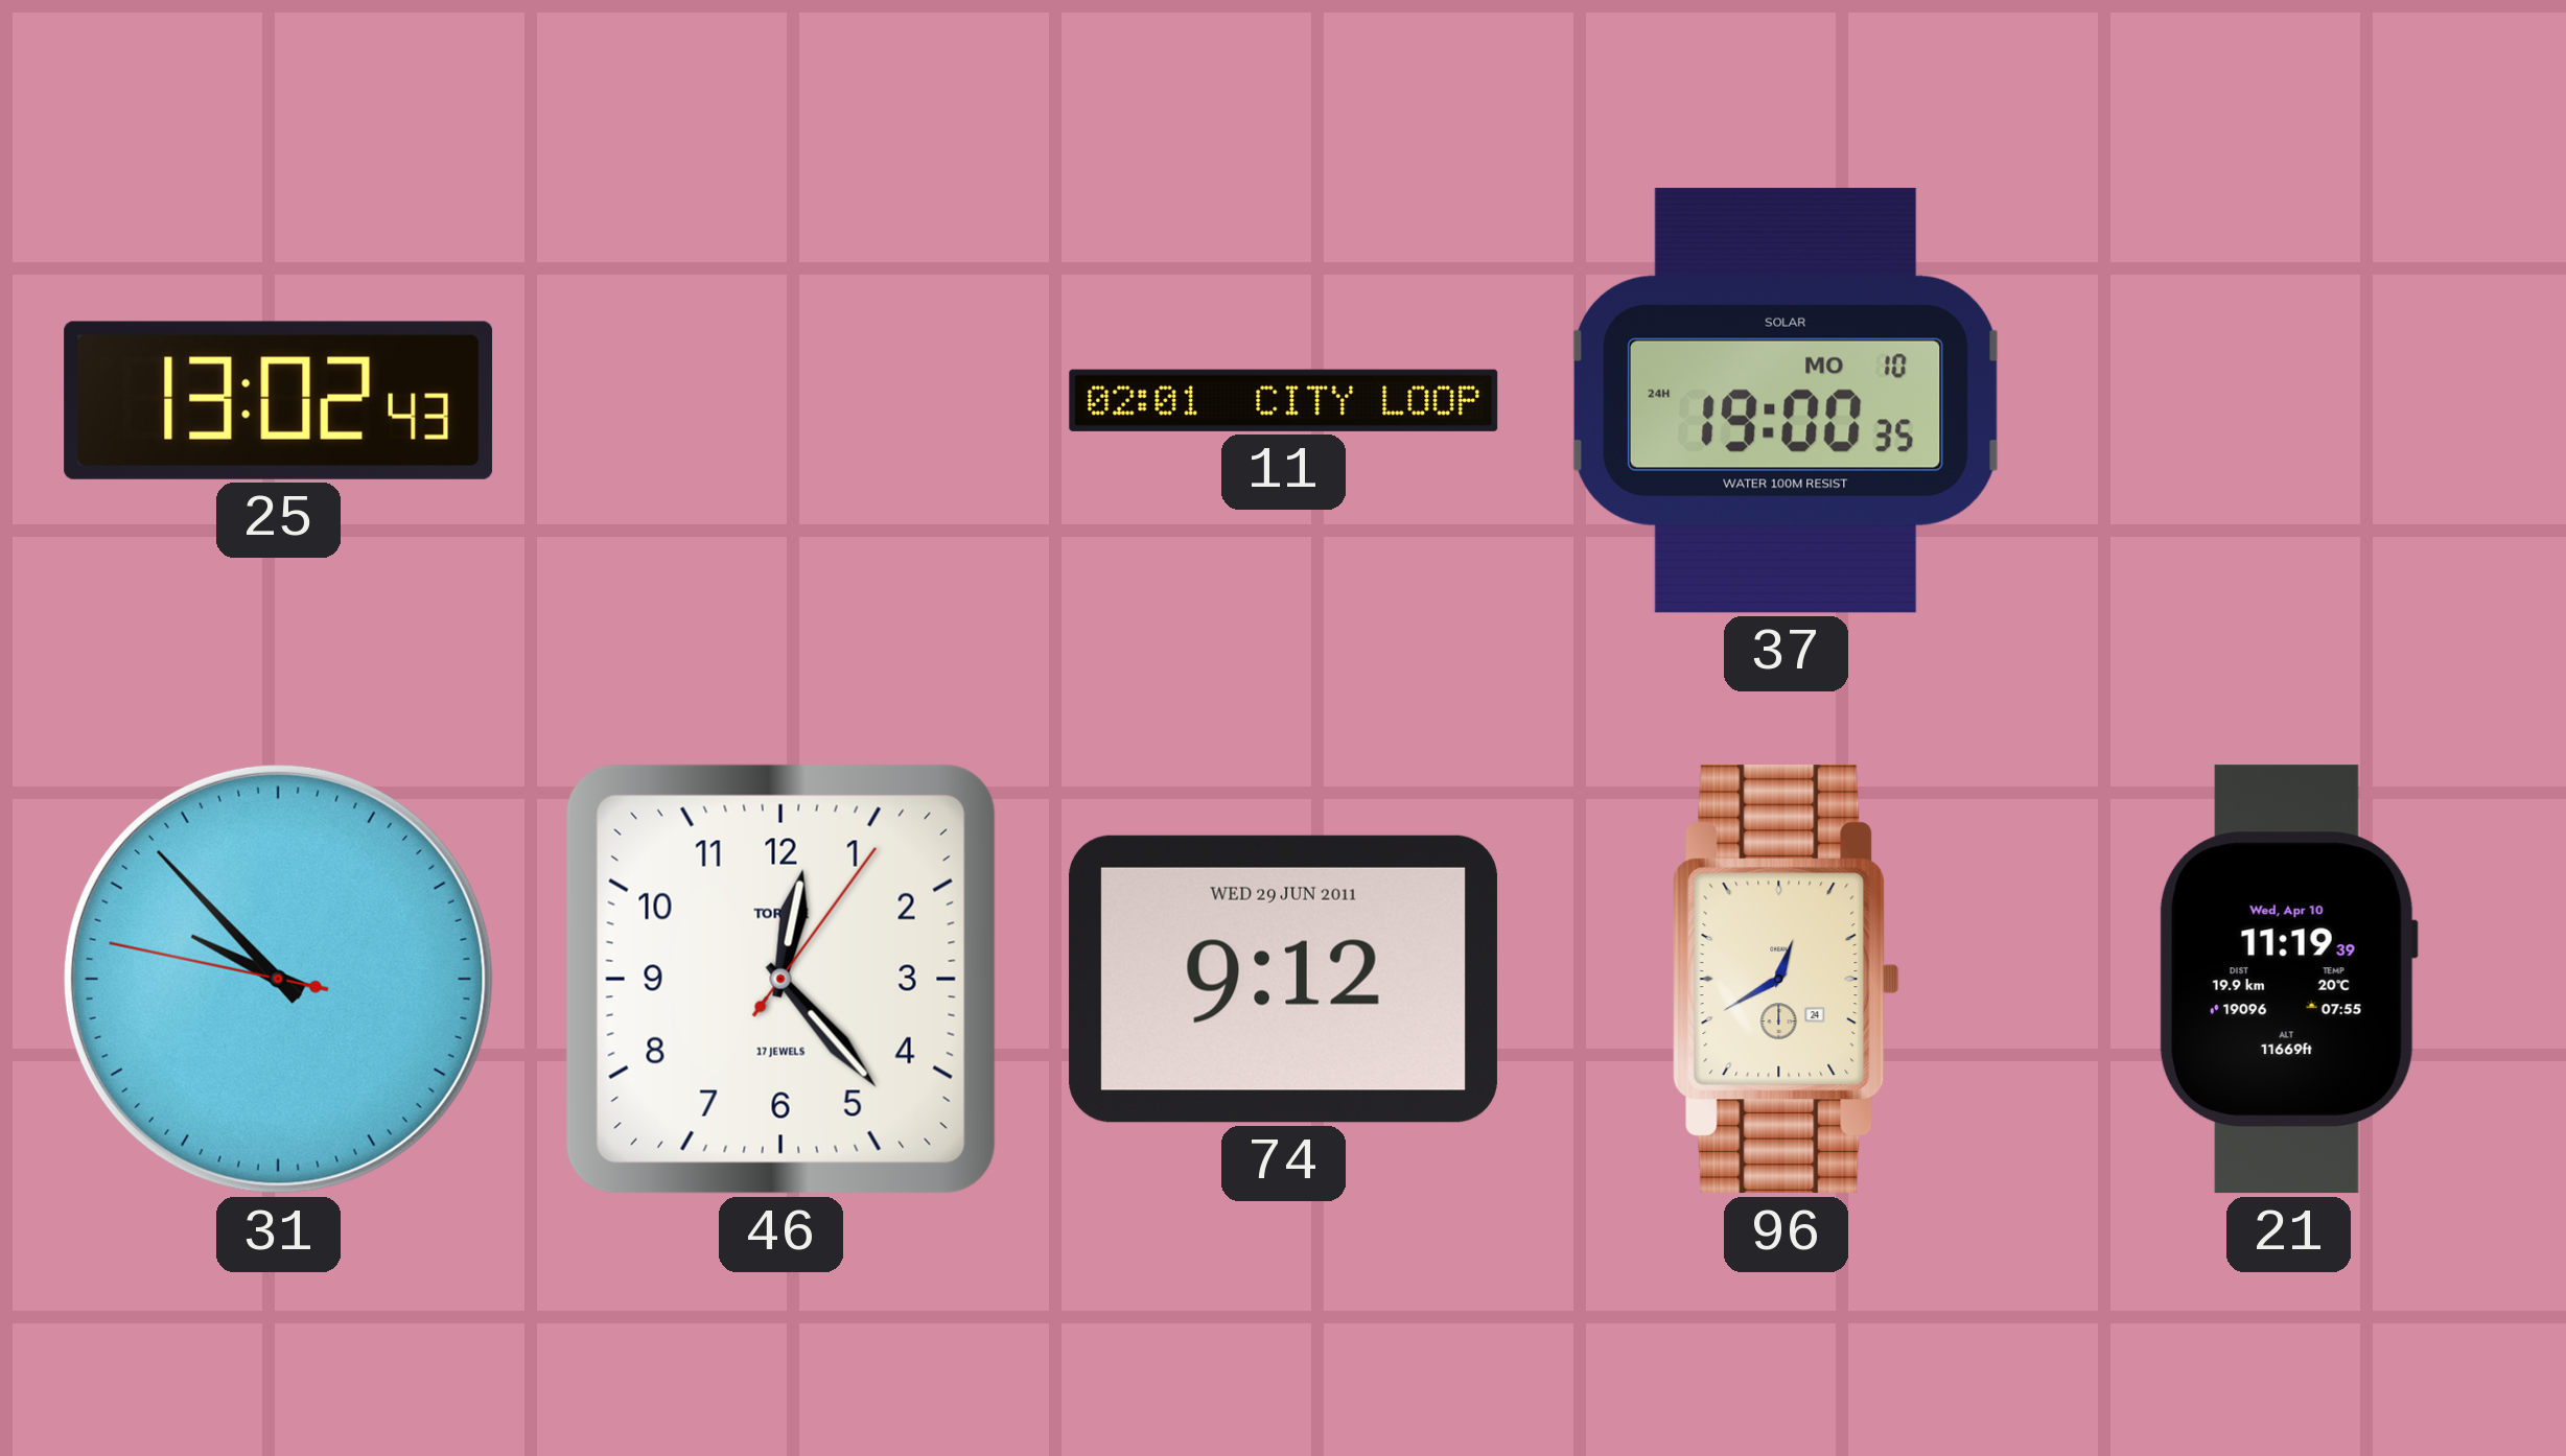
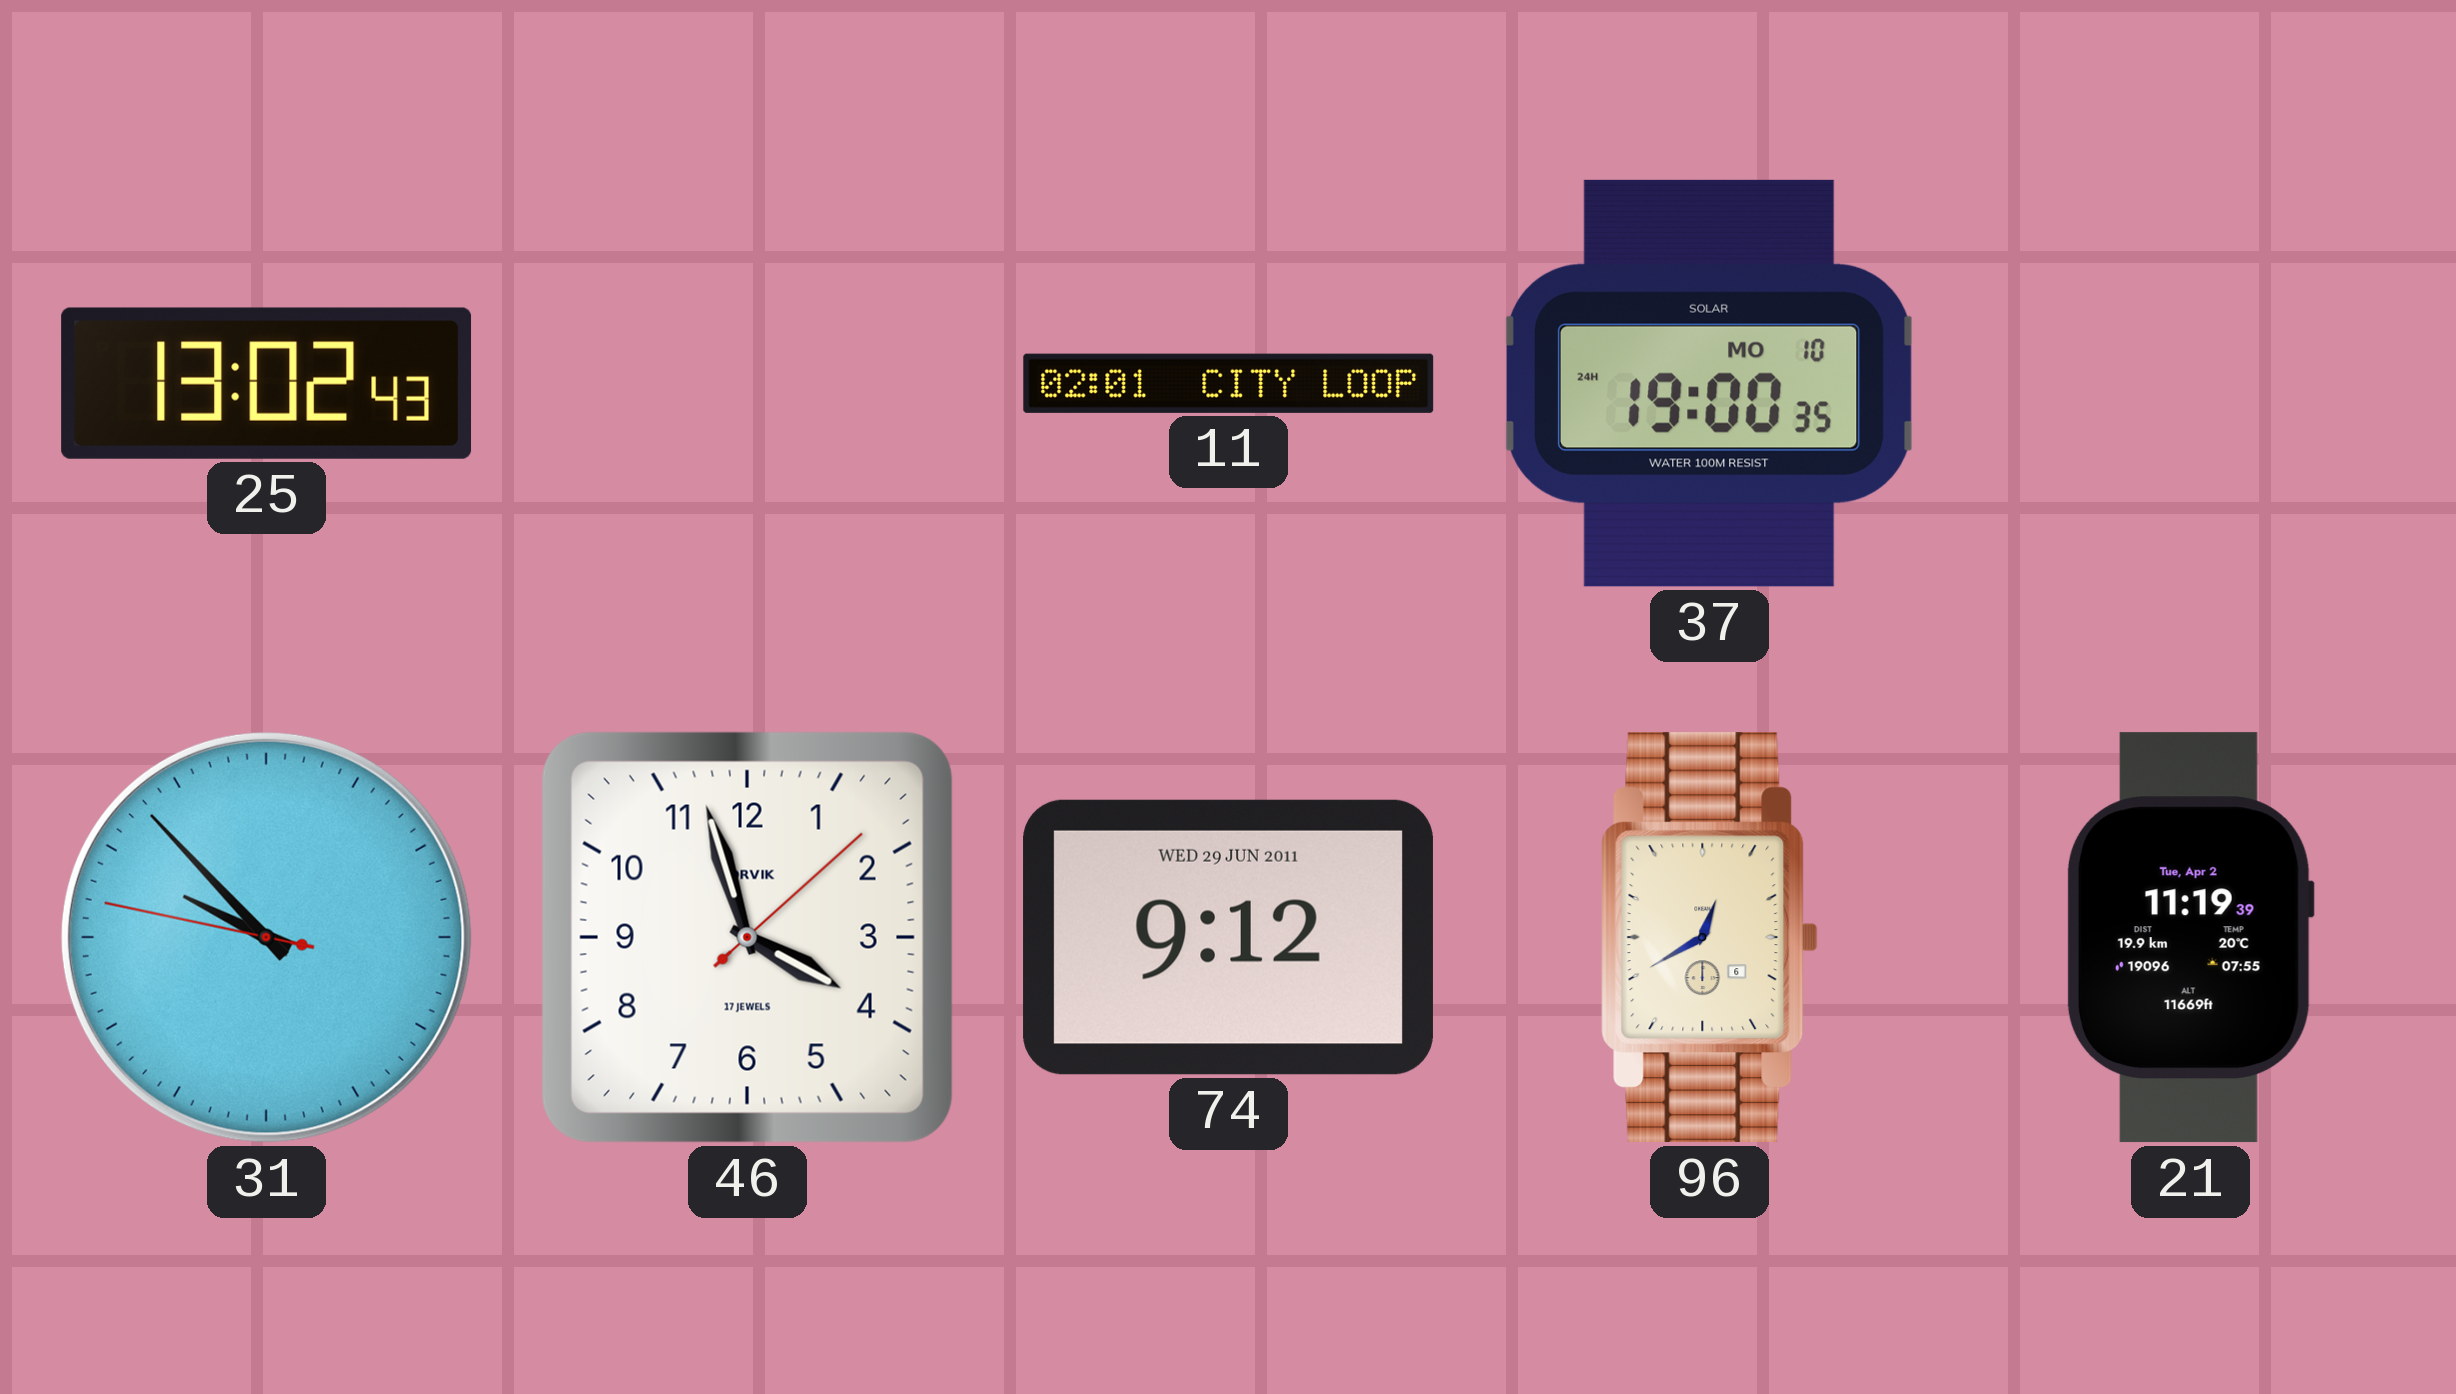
46: 12:23 -> 3:57
96 date: 24 -> 6
21 date: Wed, Apr 10 -> Tue, Apr 2
